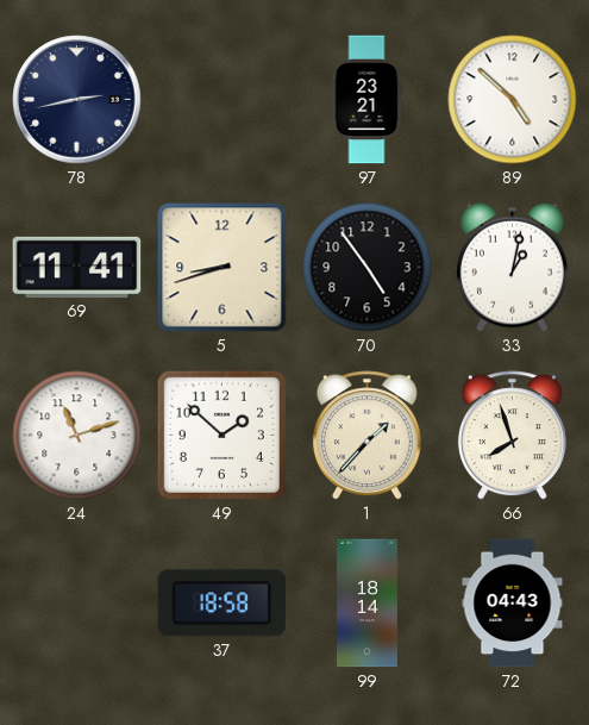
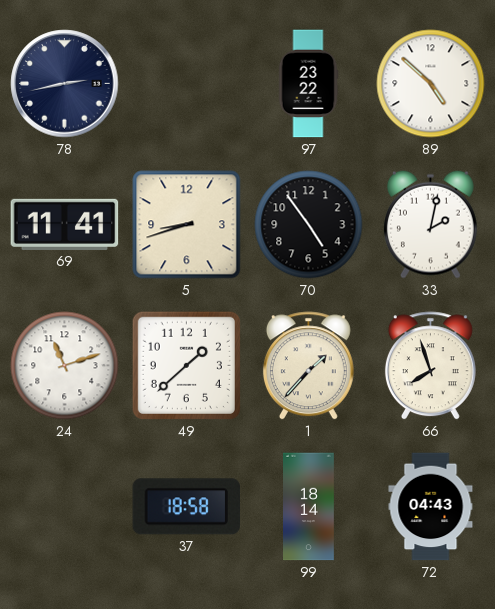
97: 23:21 -> 23:22
33: 1:02 -> 2:02
49: 1:52 -> 1:38
